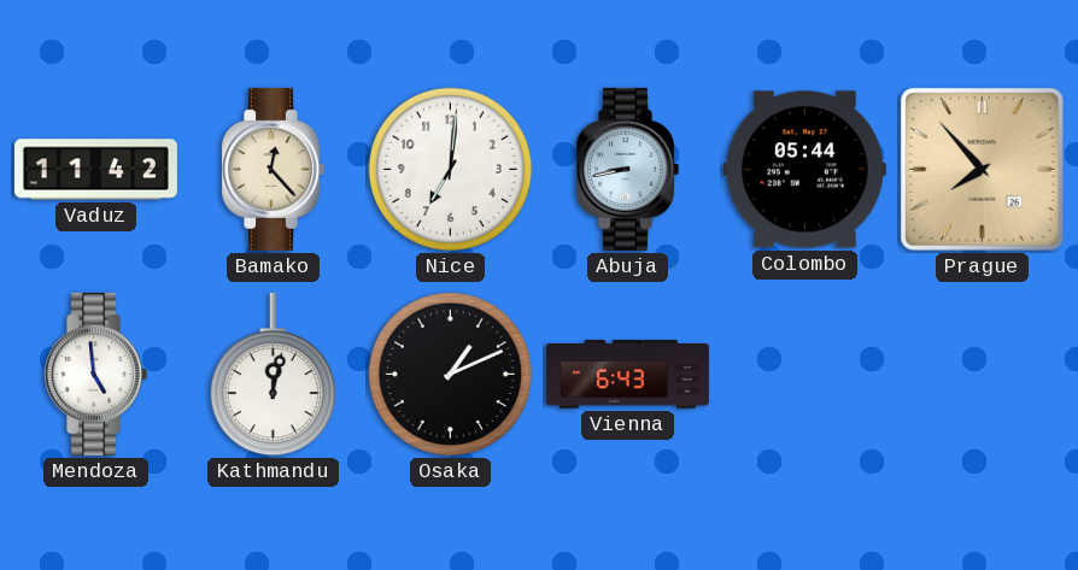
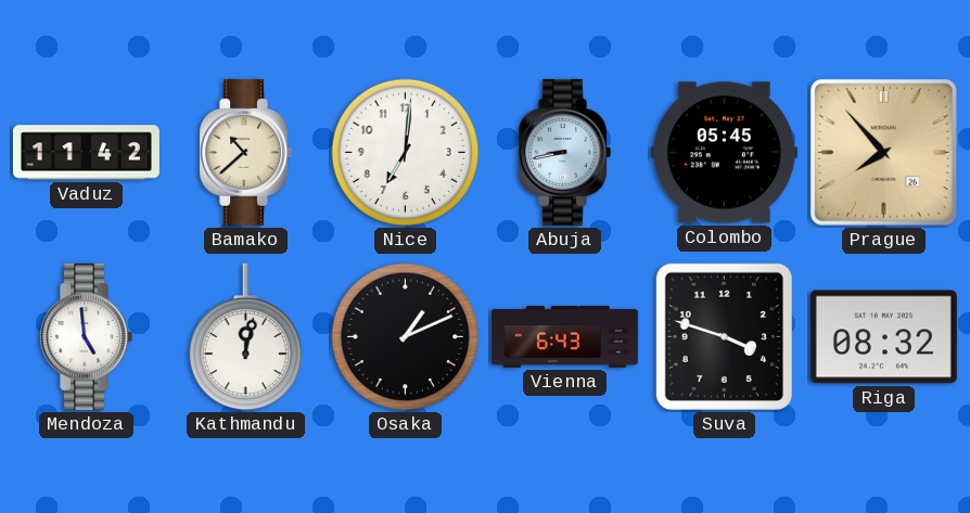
Bamako: 12:23 -> 10:38
Colombo: 05:44 -> 05:45
Suva: none -> 3:48
Riga: none -> 08:32
